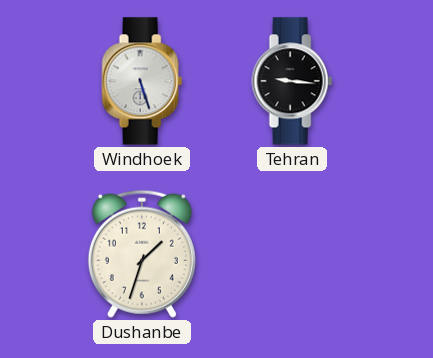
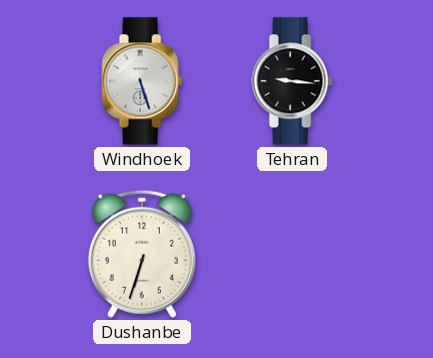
Dushanbe: 1:33 -> 6:33
